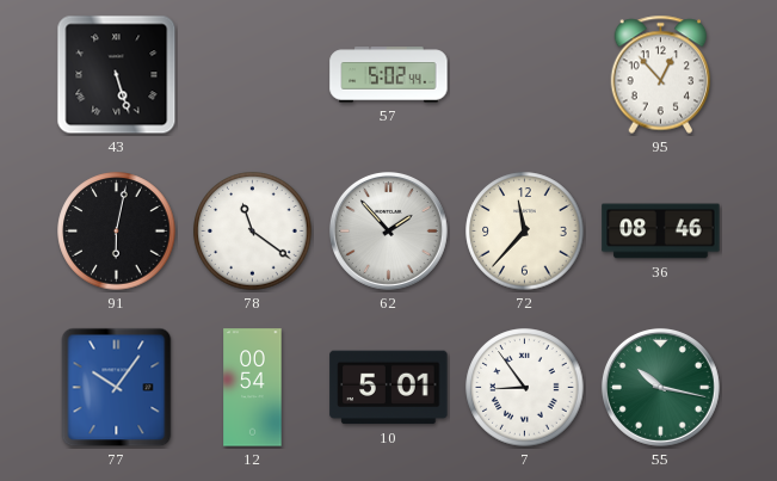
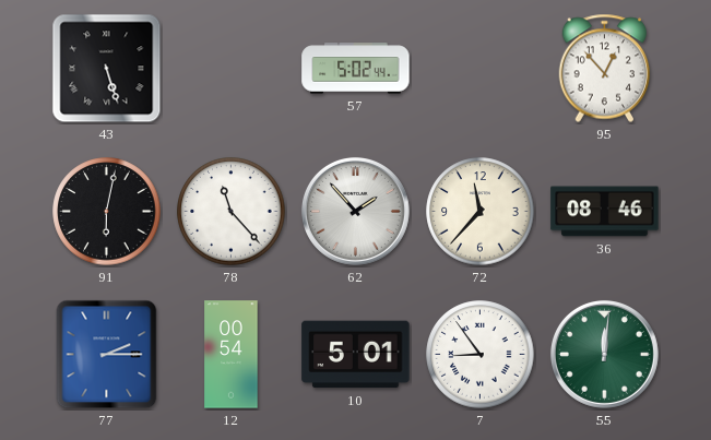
78: 11:21 -> 11:23
77: 10:06 -> 2:15
55: 10:17 -> 12:01
